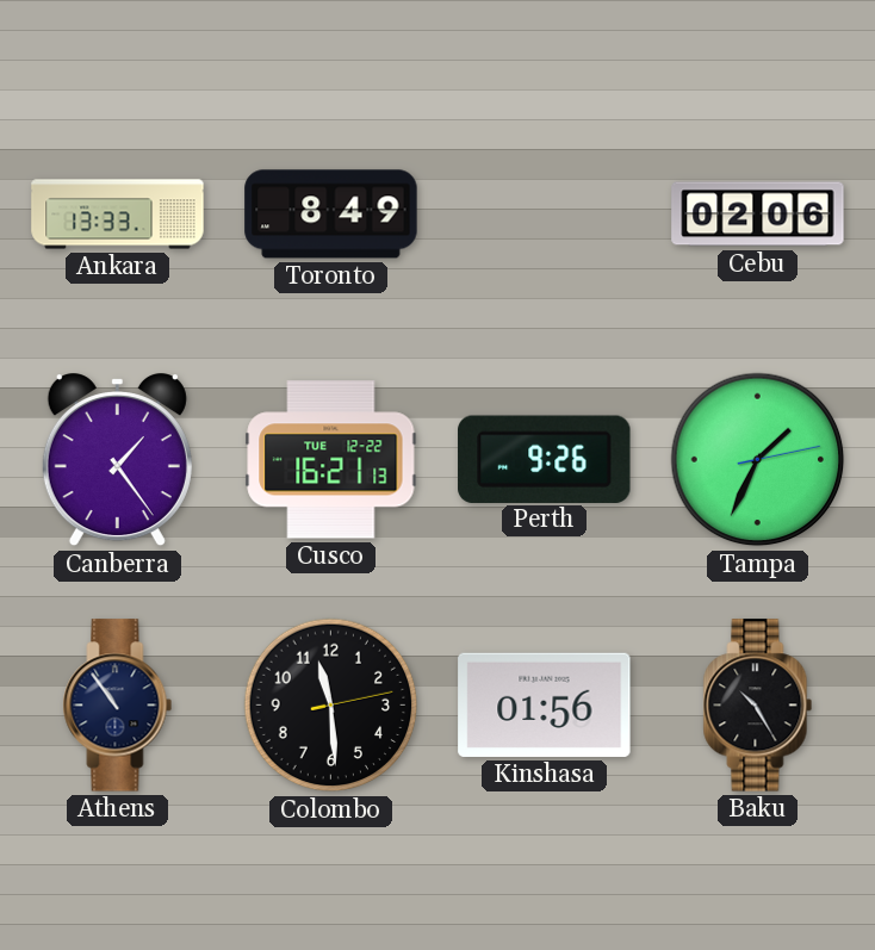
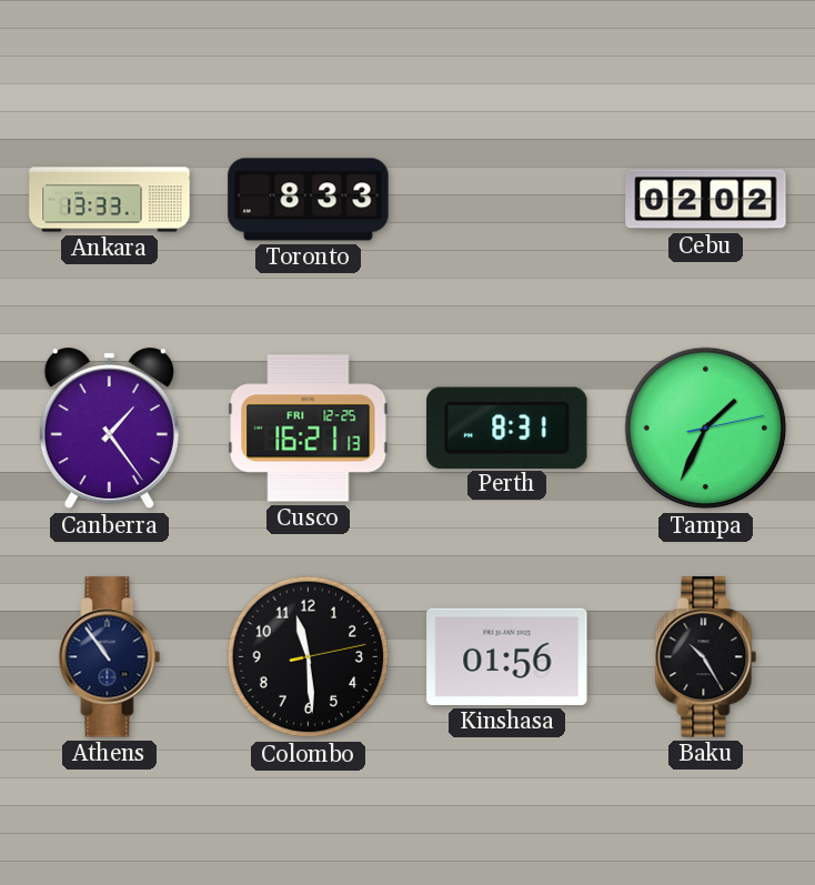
Toronto: 8:49 -> 8:33
Cebu: 02:06 -> 02:02
Cusco date: TUE 12-22 -> FRI 12-25
Perth: 9:26 -> 8:31
